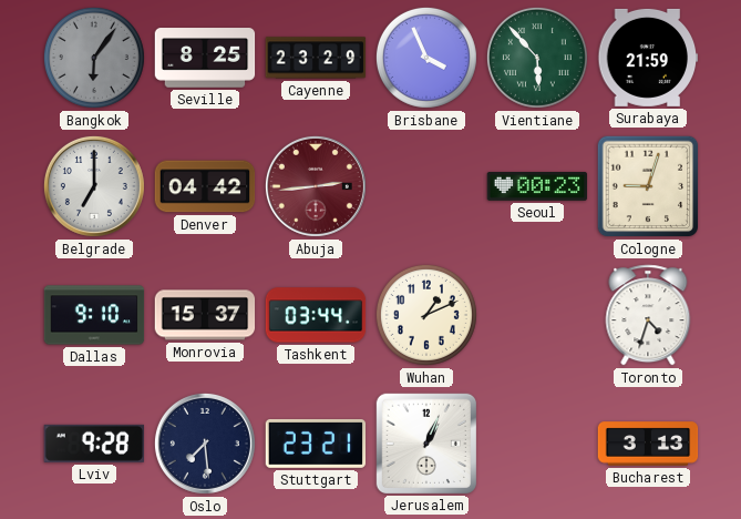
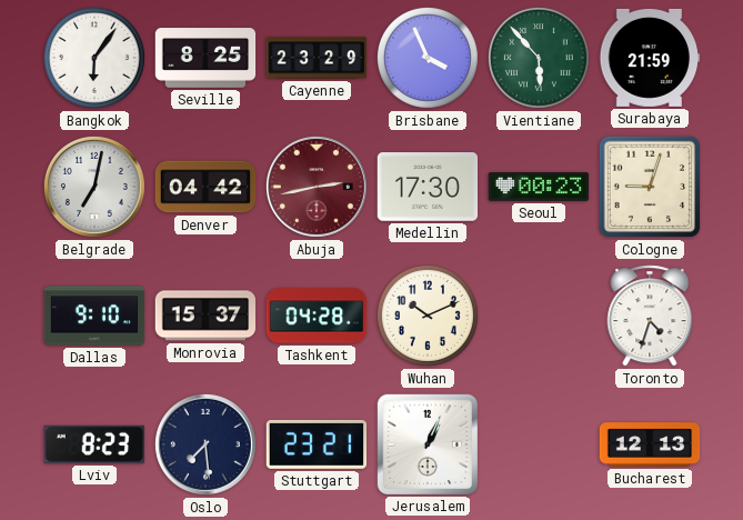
Bangkok dial: grey -> white
Belgrade: 7:00 -> 7:02
Abuja: 2:44 -> 2:43
Medellin: none -> 17:30
Tashkent: 03:44 -> 04:28
Wuhan: 1:11 -> 10:11
Lviv: 9:28 -> 8:23
Bucharest: 3:13 -> 12:13
